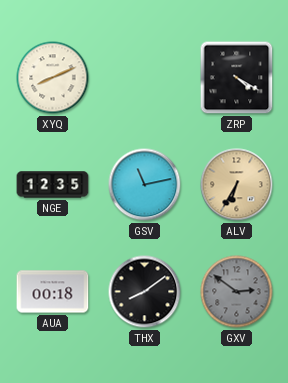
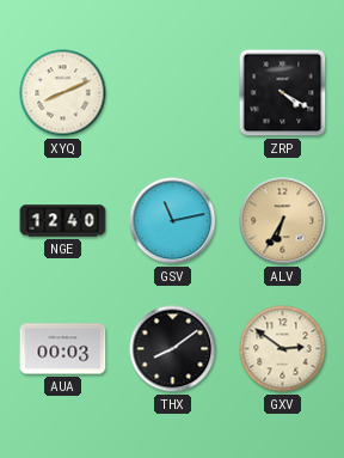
NGE: 12:35 -> 12:40
AUA: 00:18 -> 00:03
GXV dial: grey -> cream
